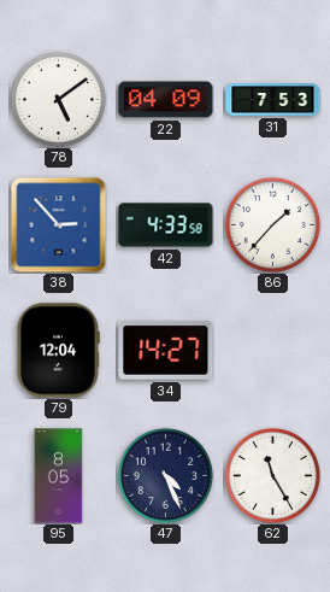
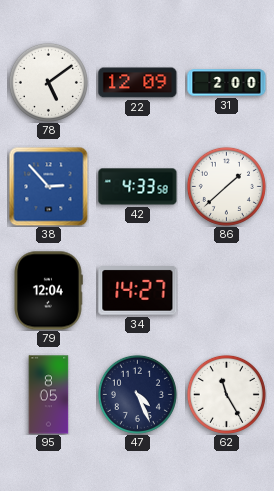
22: 04:09 -> 12:09
31: 7:53 -> 2:00
86: 1:37 -> 1:38
